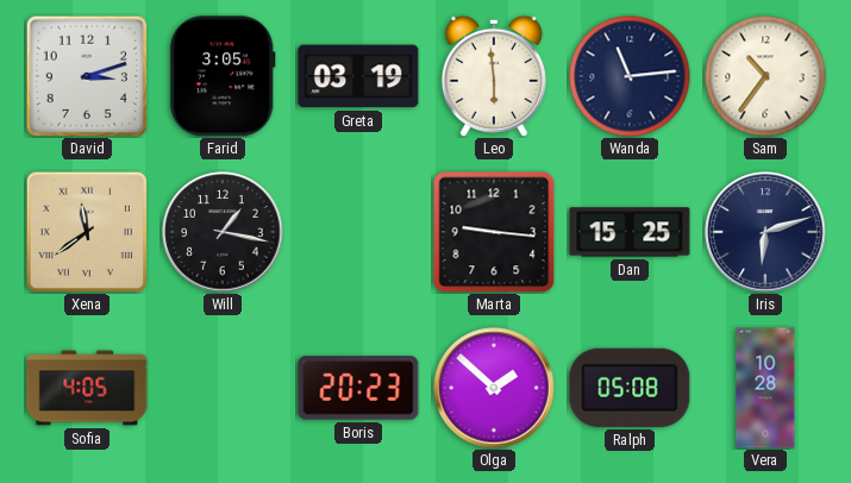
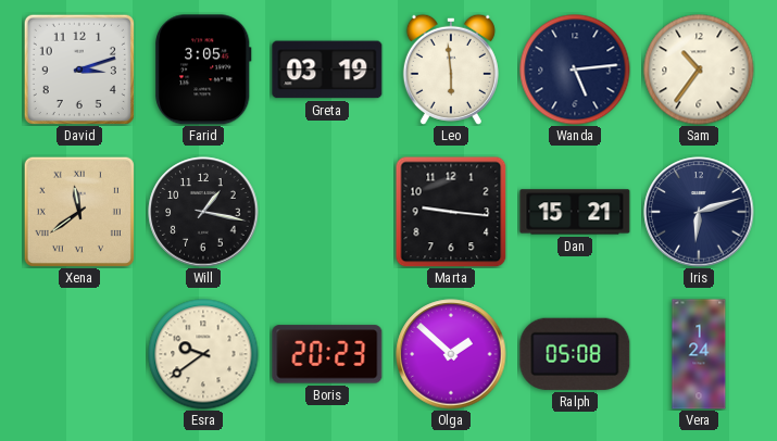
Wanda: 11:14 -> 5:14
Dan: 15:25 -> 15:21
Sofia: 4:05 -> none
Esra: none -> 9:39
Vera: 10:28 -> 1:24
